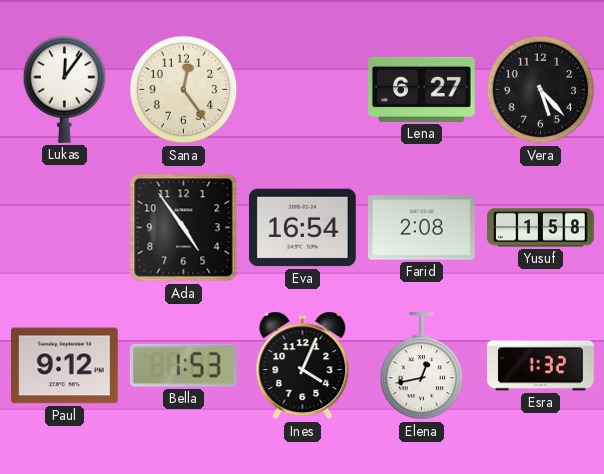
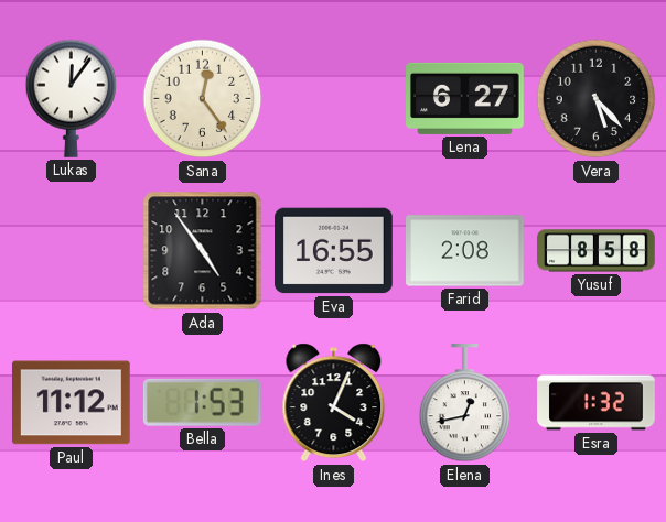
Eva: 16:54 -> 16:55
Yusuf: 1:58 -> 8:58
Paul: 9:12 -> 11:12
